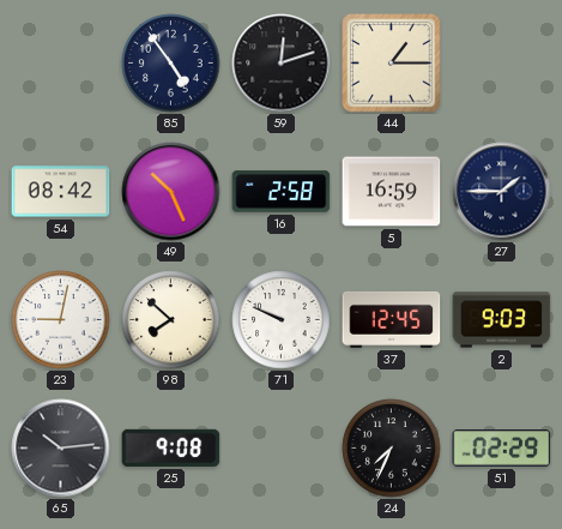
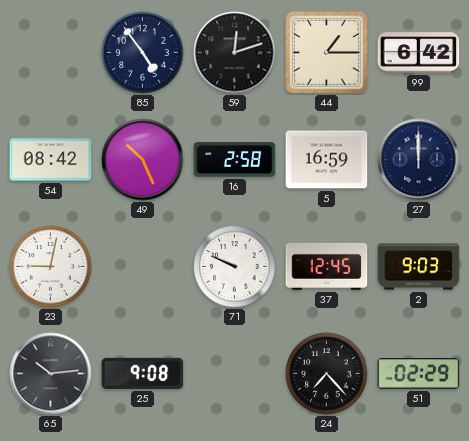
99: none -> 6:42
27: 1:45 -> 12:00
98: 7:52 -> none
24: 7:34 -> 7:23
